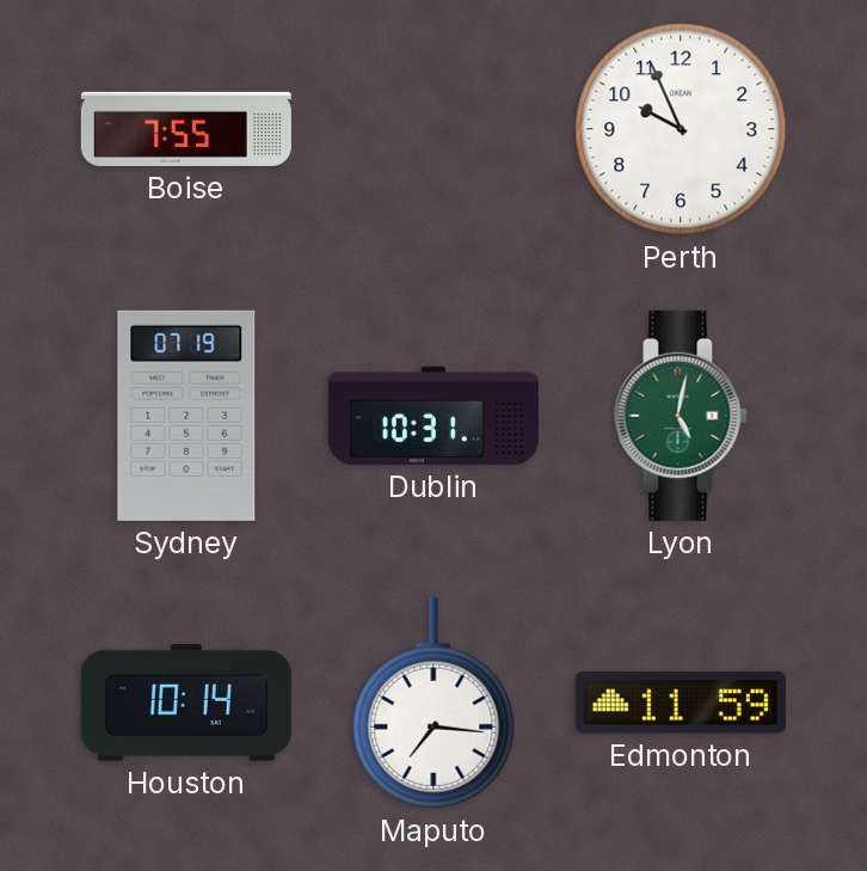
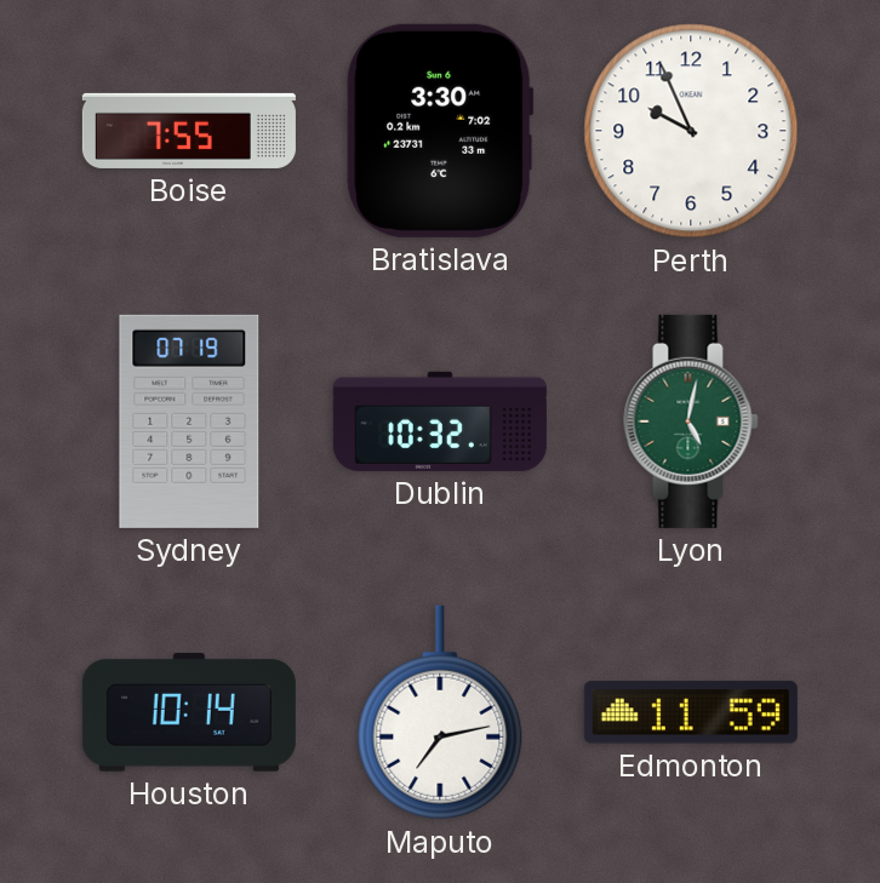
Bratislava: none -> 3:30
Dublin: 10:31 -> 10:32
Maputo: 7:16 -> 7:13
